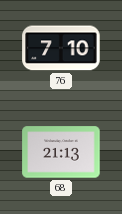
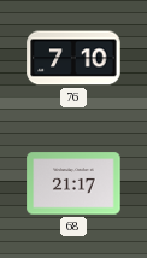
68: 21:13 -> 21:17
